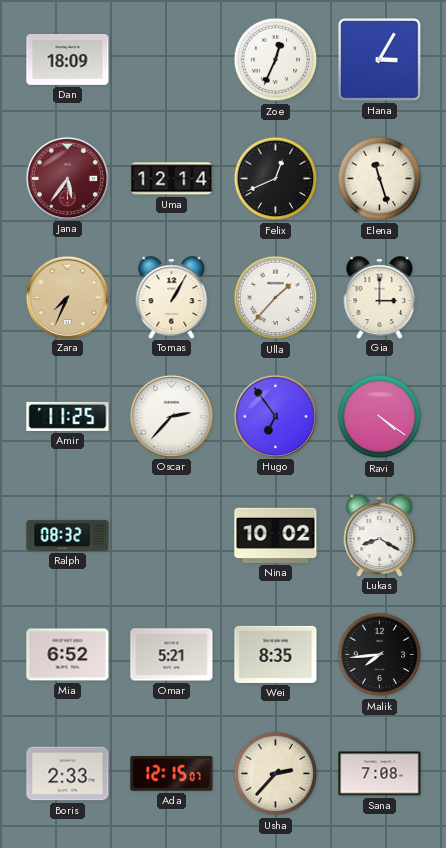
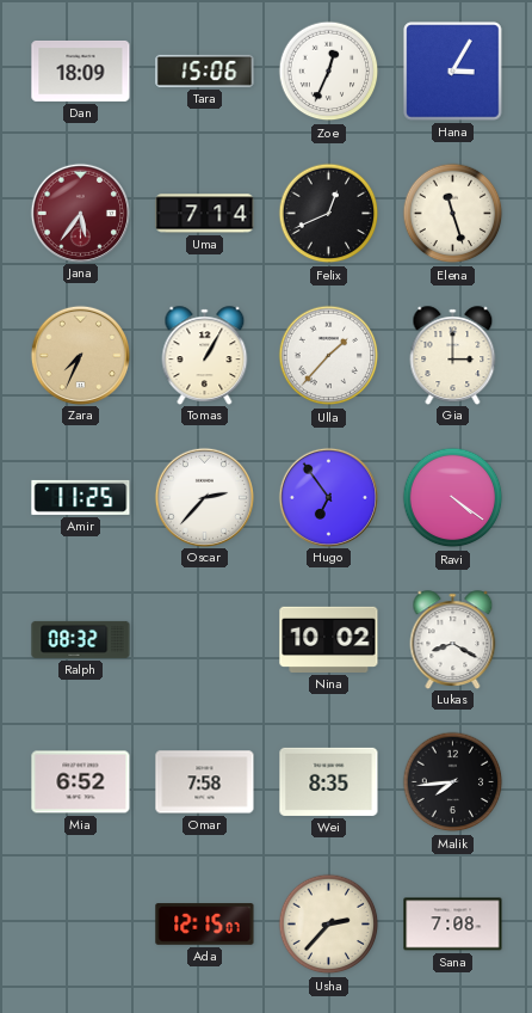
Tara: none -> 15:06
Uma: 12:14 -> 7:14
Omar: 5:21 -> 7:58
Boris: 2:33 -> none
